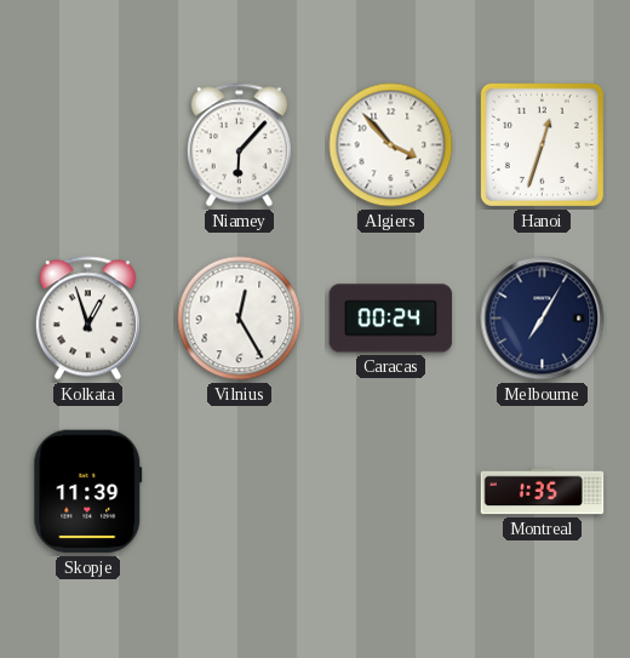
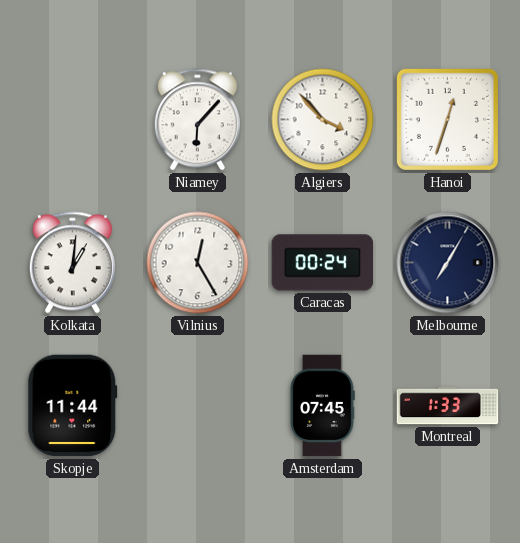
Kolkata: 12:57 -> 1:01
Skopje: 11:39 -> 11:44
Amsterdam: none -> 07:45
Montreal: 1:35 -> 1:33
